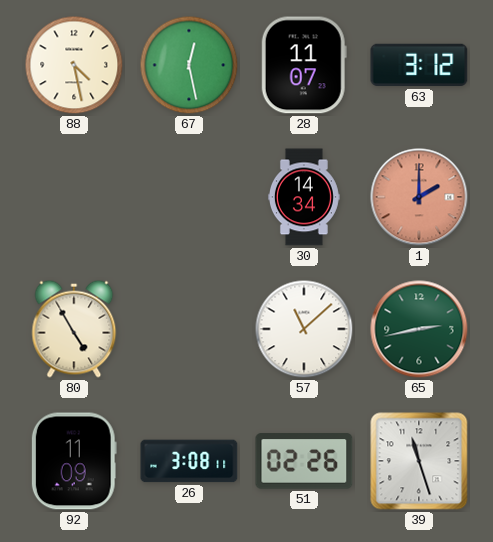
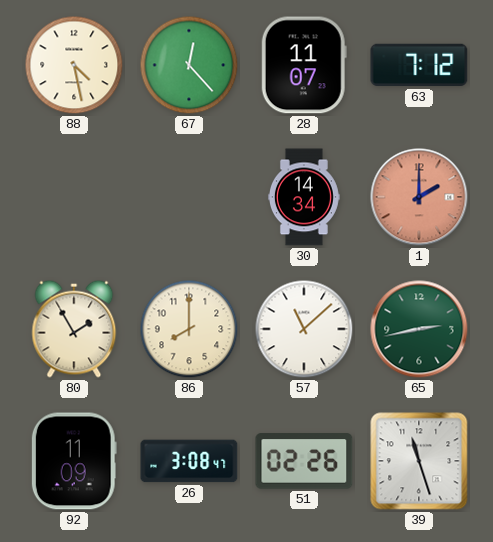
67: 12:28 -> 12:23
63: 3:12 -> 7:12
80: 4:55 -> 1:55
86: none -> 8:00
26: 3:08:11 -> 3:08:47
